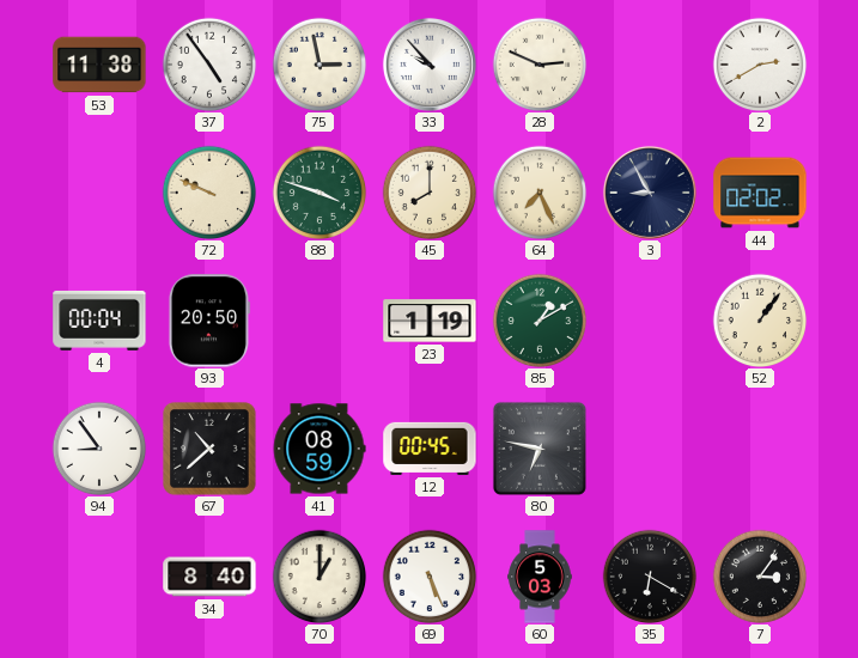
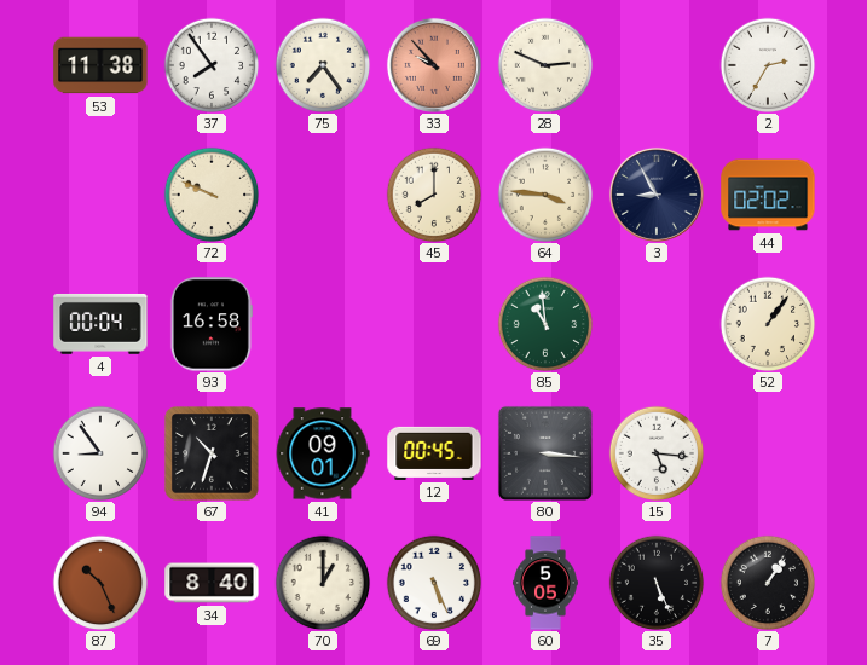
37: 4:54 -> 7:54
75: 2:58 -> 7:24
33 dial: white -> salmon
2: 2:40 -> 2:35
88: 3:48 -> none
64: 7:26 -> 3:46
93: 20:50 -> 16:58
23: 1:19 -> none
85: 1:10 -> 10:59
67: 10:38 -> 10:33
41: 08:59 -> 09:01
80: 6:47 -> 3:16
15: none -> 5:16
87: none -> 10:26
60: 5:03 -> 5:05
35: 6:20 -> 5:26
7: 3:06 -> 1:06
